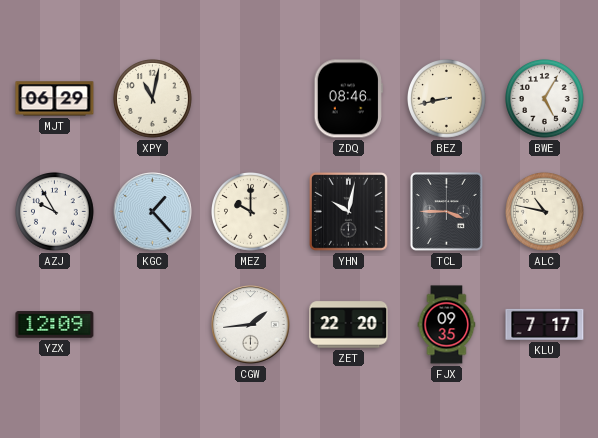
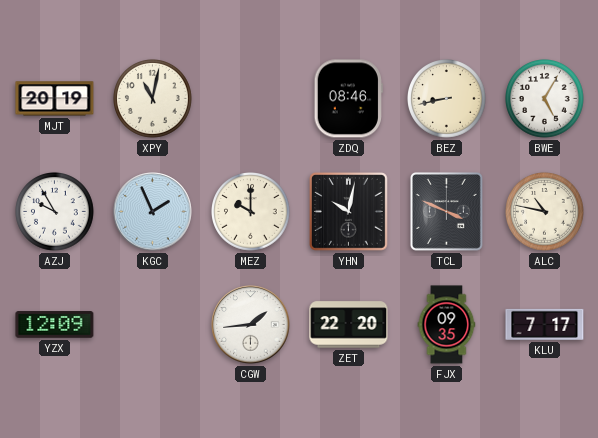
MJT: 06:29 -> 20:19
KGC: 1:23 -> 1:56
TCL: 3:45 -> 3:49
